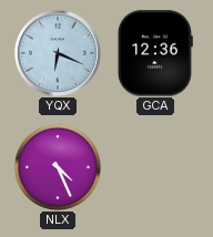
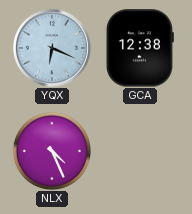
GCA: 12:36 -> 12:38
